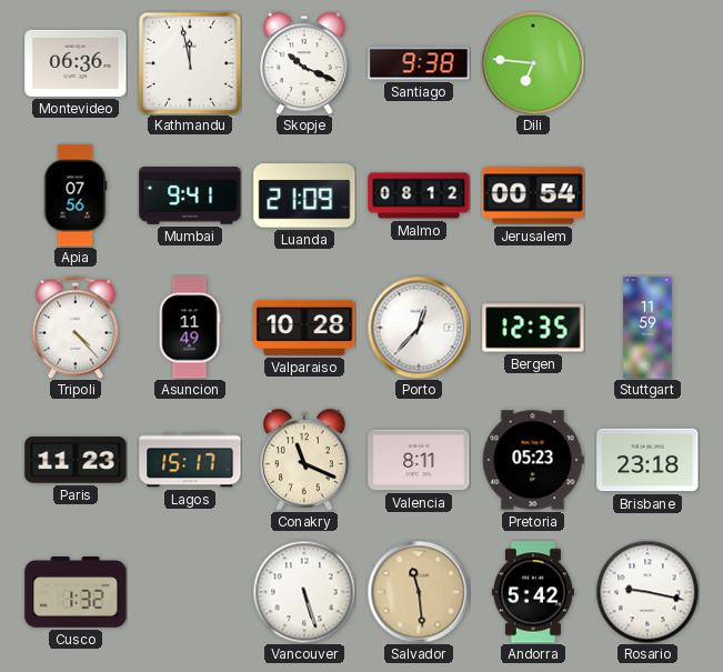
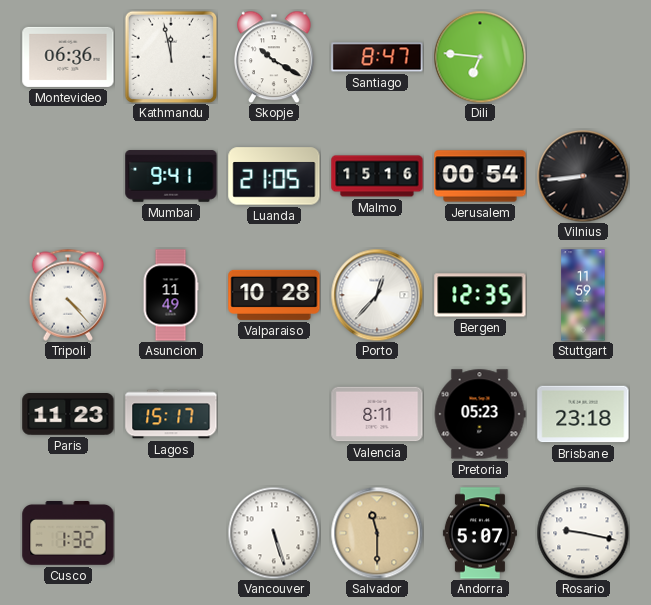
Skopje: 10:19 -> 10:20
Santiago: 9:38 -> 8:47
Apia: 07:56 -> none
Luanda: 21:09 -> 21:05
Malmo: 08:12 -> 15:16
Vilnius: none -> 8:44
Conakry: 11:19 -> none
Salvador: 11:29 -> 11:30
Andorra: 5:42 -> 5:07
